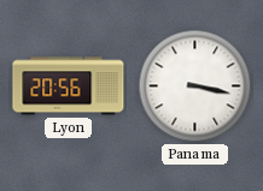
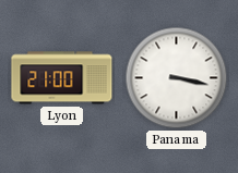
Lyon: 20:56 -> 21:00
